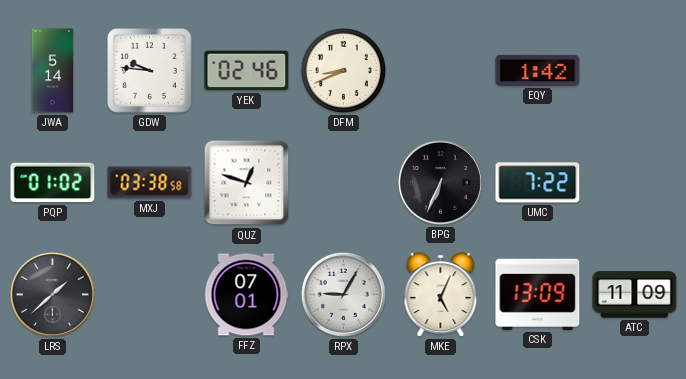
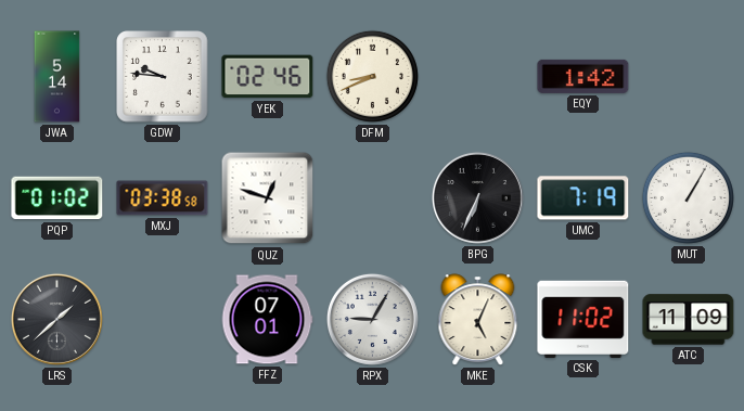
UMC: 7:22 -> 7:19
MUT: none -> 1:05
CSK: 13:09 -> 11:02
